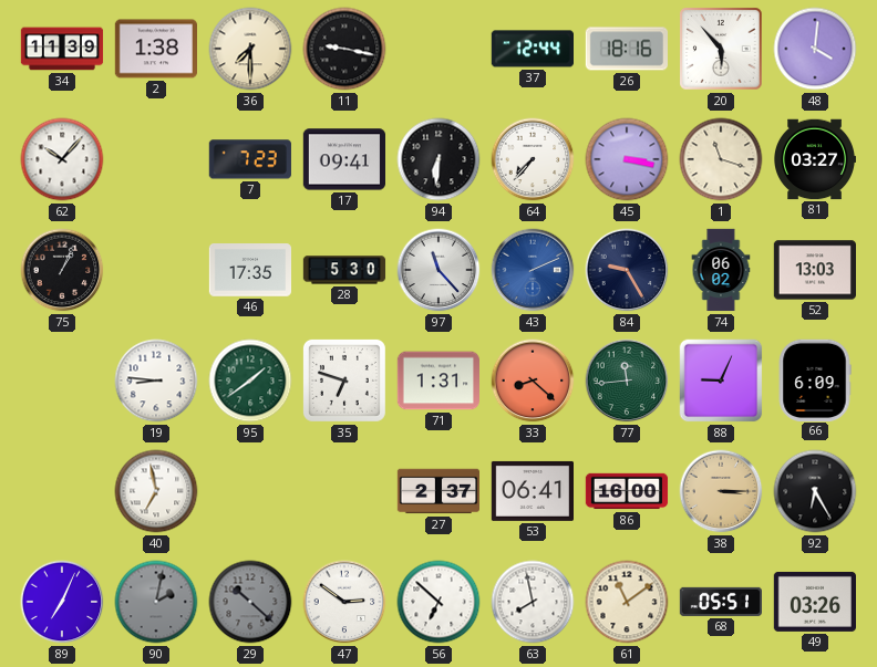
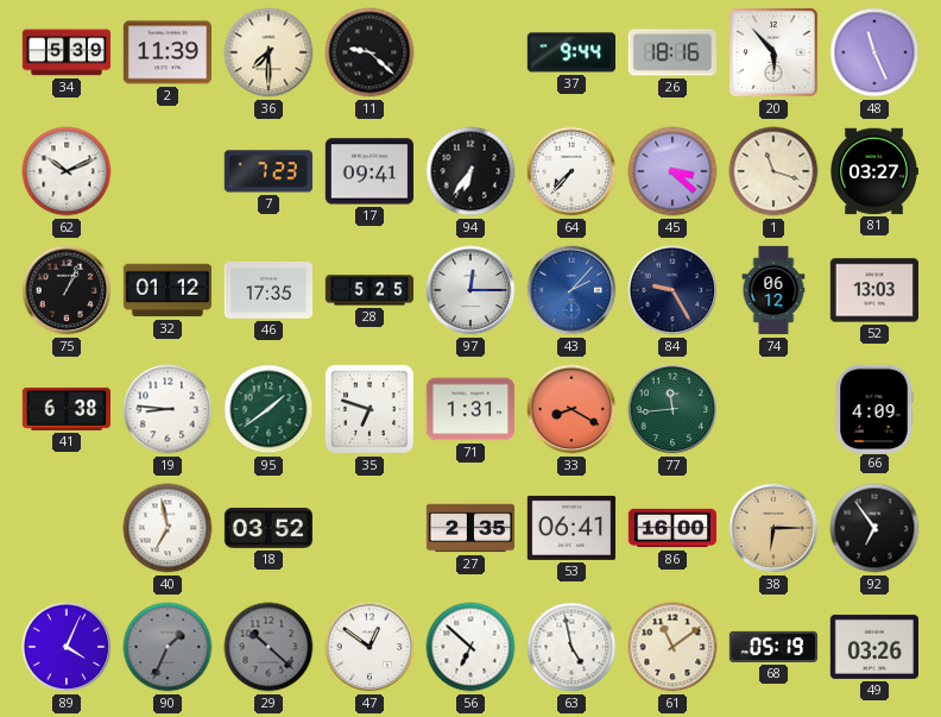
34: 11:39 -> 5:39
2: 1:38 -> 11:39
11: 9:17 -> 9:22
37: 12:44 -> 9:44
48: 4:01 -> 11:26
62: 10:07 -> 10:11
94: 6:31 -> 6:36
45: 3:17 -> 3:22
32: none -> 01:12
28: 5:30 -> 5:25
97: 11:23 -> 12:15
43: 2:11 -> 2:07
74: 06:02 -> 06:12
41: none -> 6:38
33: 8:22 -> 8:20
88: 9:04 -> none
66: 6:09 -> 4:09
18: none -> 03:52
27: 2:37 -> 2:35
38: 3:15 -> 6:15
92: 6:25 -> 6:54
89: 7:04 -> 4:04
90: 2:02 -> 1:34
47: 2:51 -> 12:51
63: 7:58 -> 4:58
68: 05:51 -> 05:19
